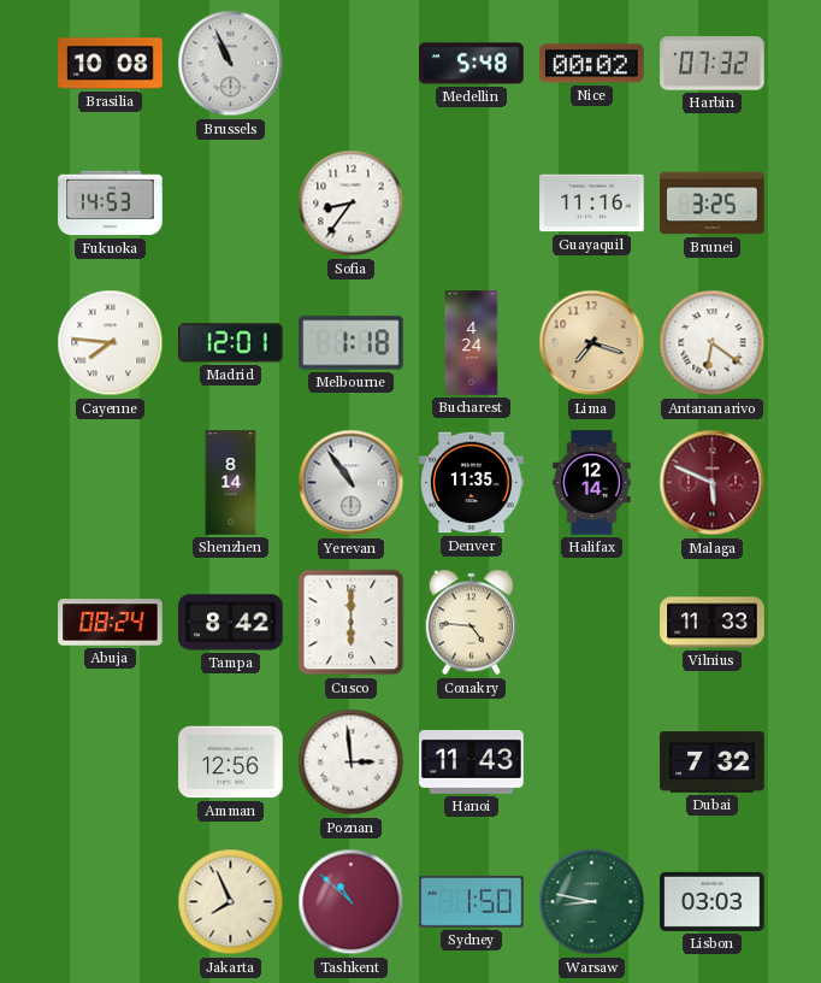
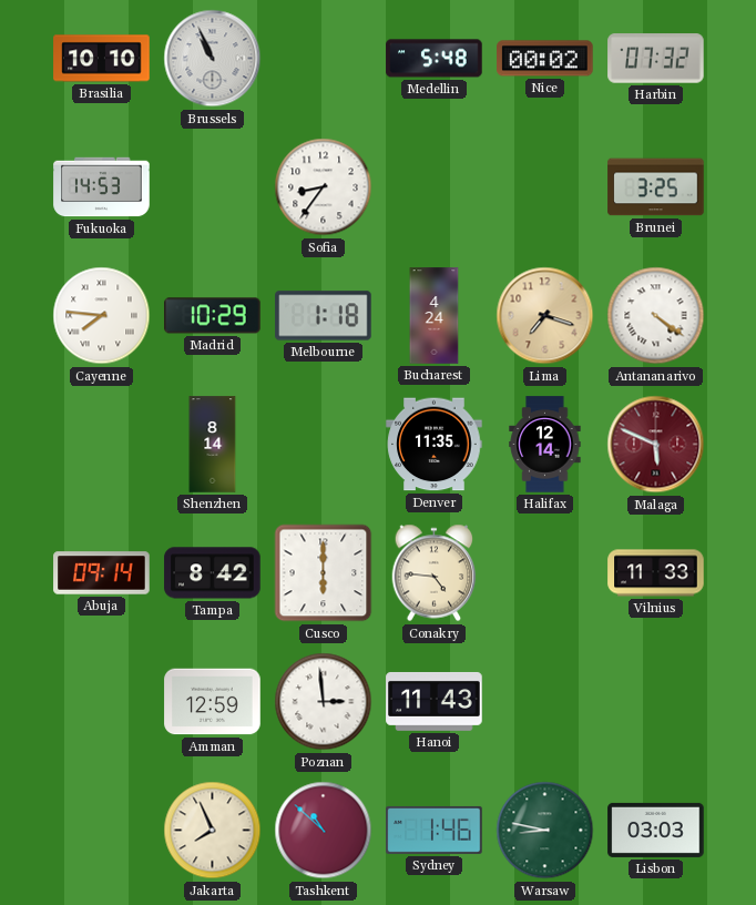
Brasilia: 10:08 -> 10:10
Guayaquil: 11:16 -> none
Madrid: 12:01 -> 10:29
Antananarivo: 6:21 -> 4:21
Yerevan: 10:54 -> none
Abuja: 08:24 -> 09:14
Amman: 12:56 -> 12:59
Dubai: 7:32 -> none
Sydney: 1:50 -> 1:46
